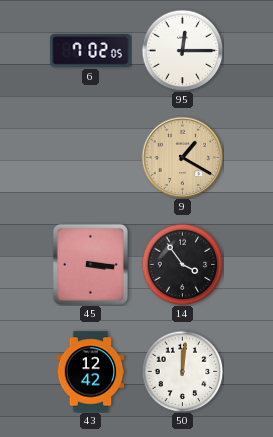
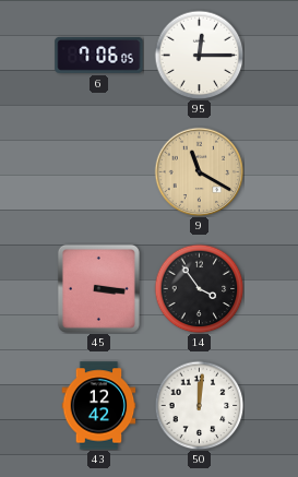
6: 7:02 -> 7:06
9: 1:20 -> 11:20
